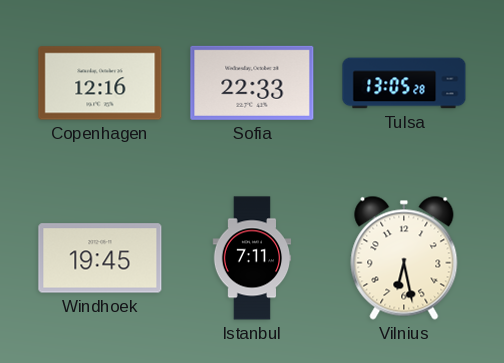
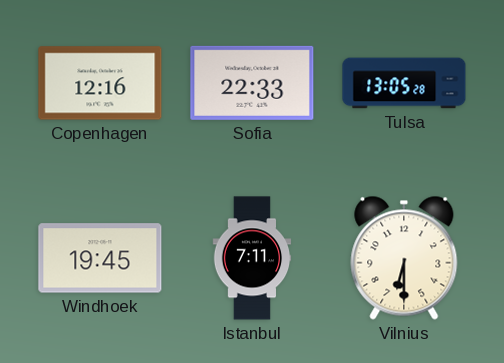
Vilnius: 6:28 -> 6:30
